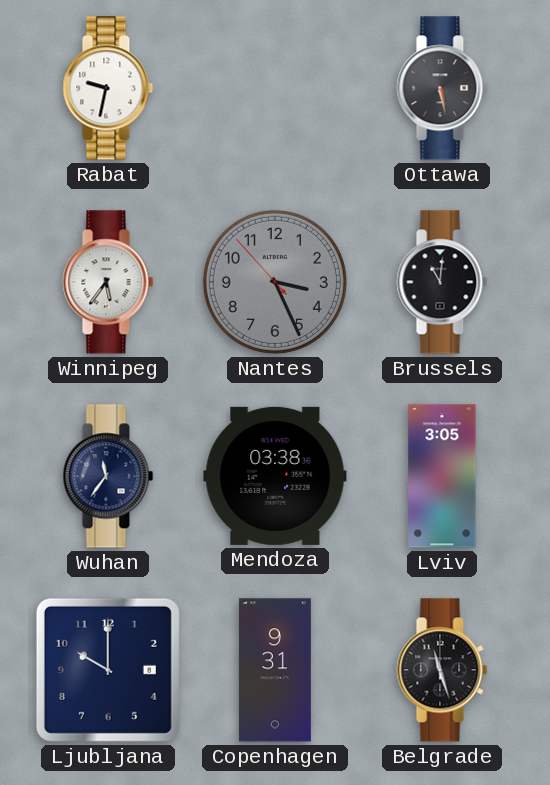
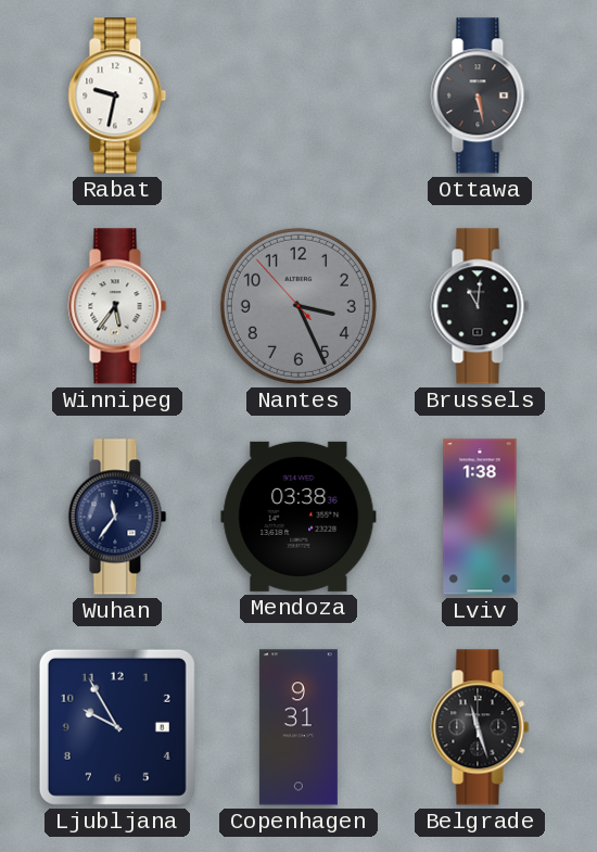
Lviv: 3:05 -> 1:38
Ljubljana: 10:00 -> 9:55
